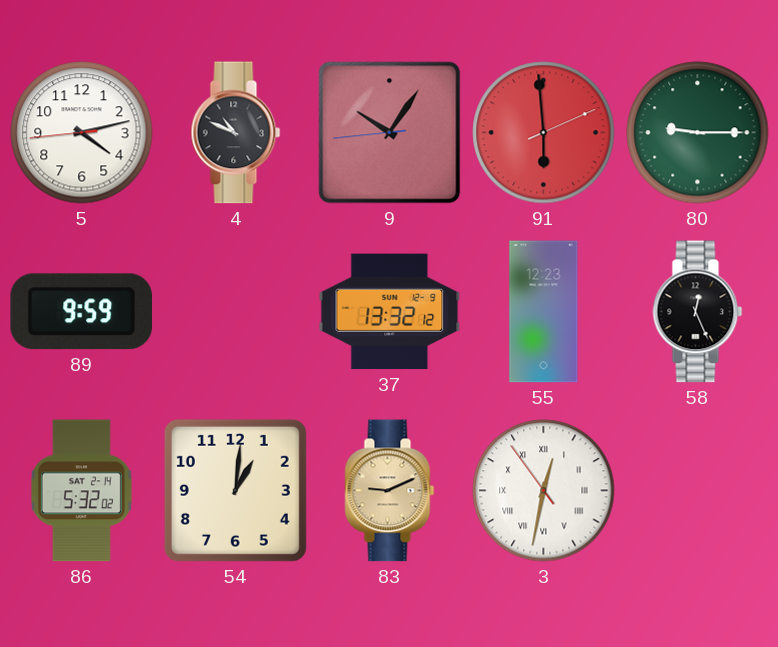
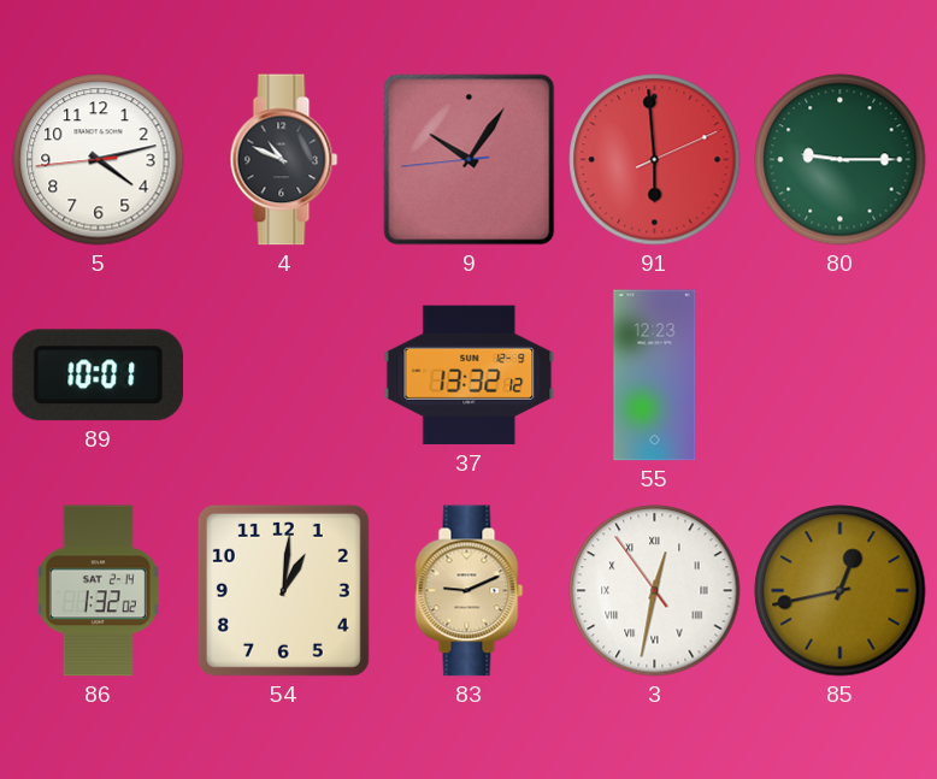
89: 9:59 -> 10:01
58: 12:26 -> none
86: 5:32 -> 1:32
85: none -> 12:43
